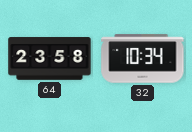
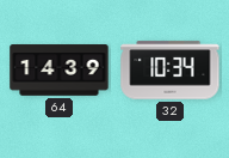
64: 23:58 -> 14:39
